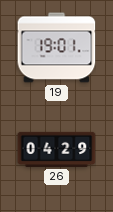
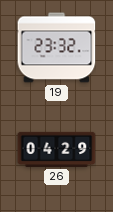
19: 19:01 -> 23:32
